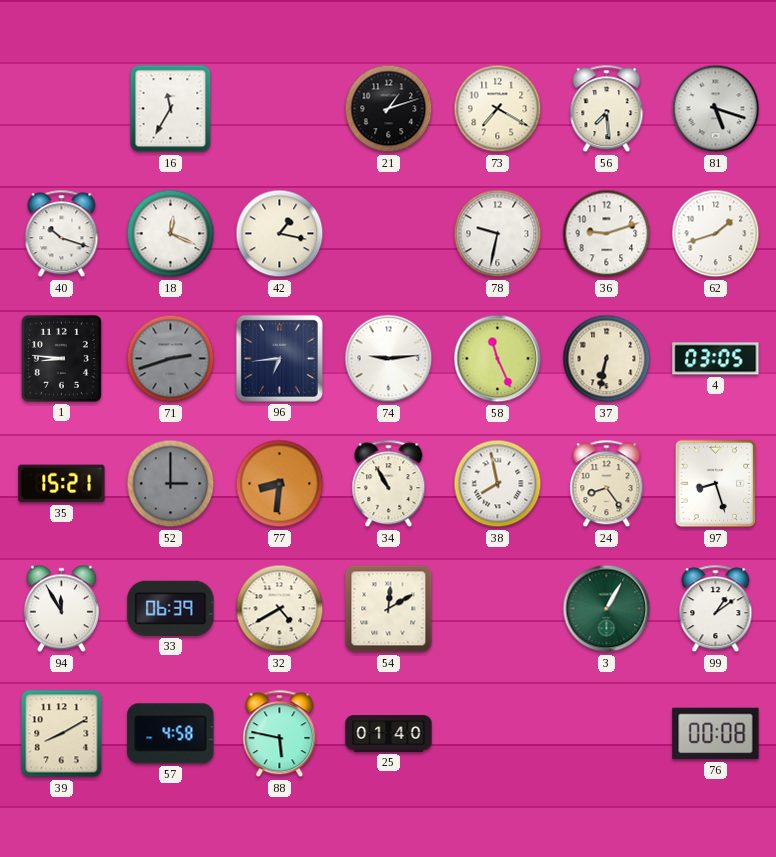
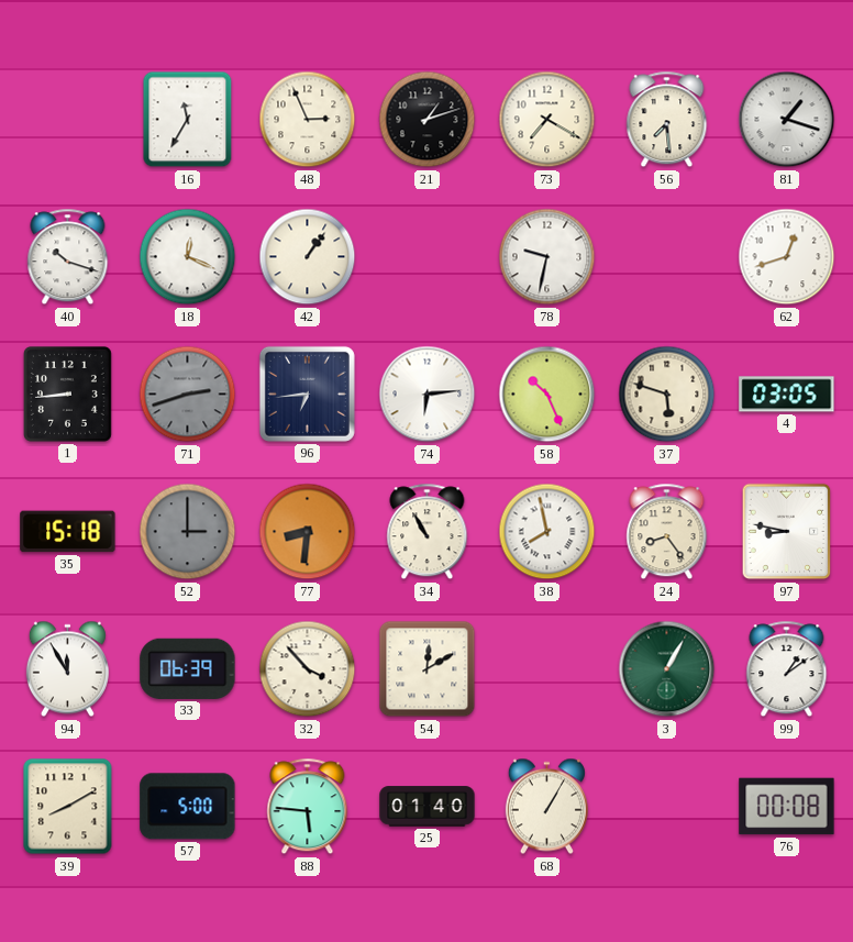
48: none -> 2:56
81: 5:18 -> 1:18
42: 1:17 -> 1:06
36: 9:12 -> none
62: 1:42 -> 12:42
1: 8:46 -> 8:44
74: 9:14 -> 6:14
58: 11:26 -> 10:26
37: 6:32 -> 5:48
35: 15:21 -> 15:18
97: 8:27 -> 8:47
32: 4:40 -> 3:53
57: 4:58 -> 5:00
88: 5:47 -> 5:46
68: none -> 1:05
